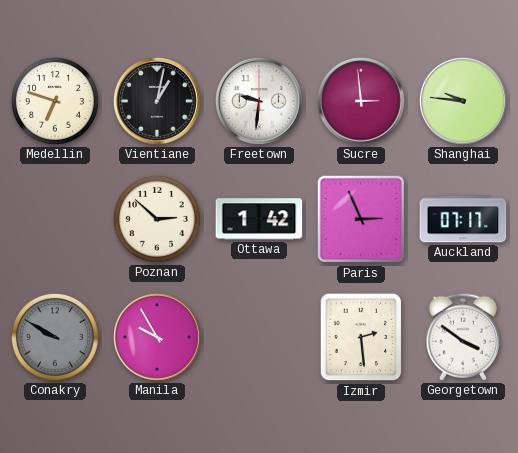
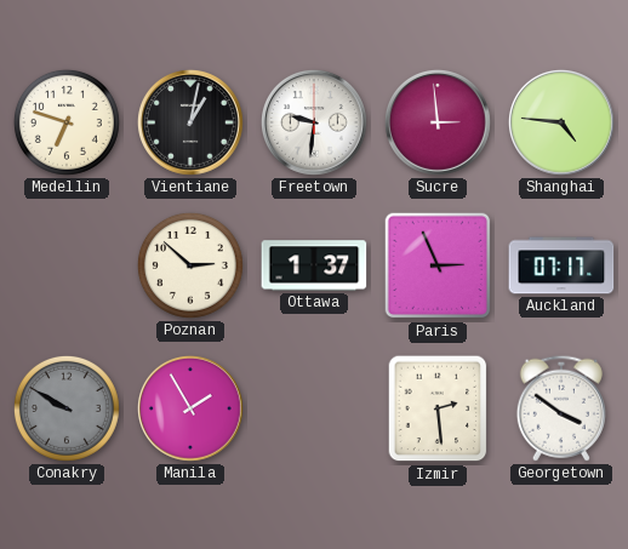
Shanghai: 9:46 -> 4:46
Ottawa: 1:42 -> 1:37
Manila: 9:55 -> 1:55
